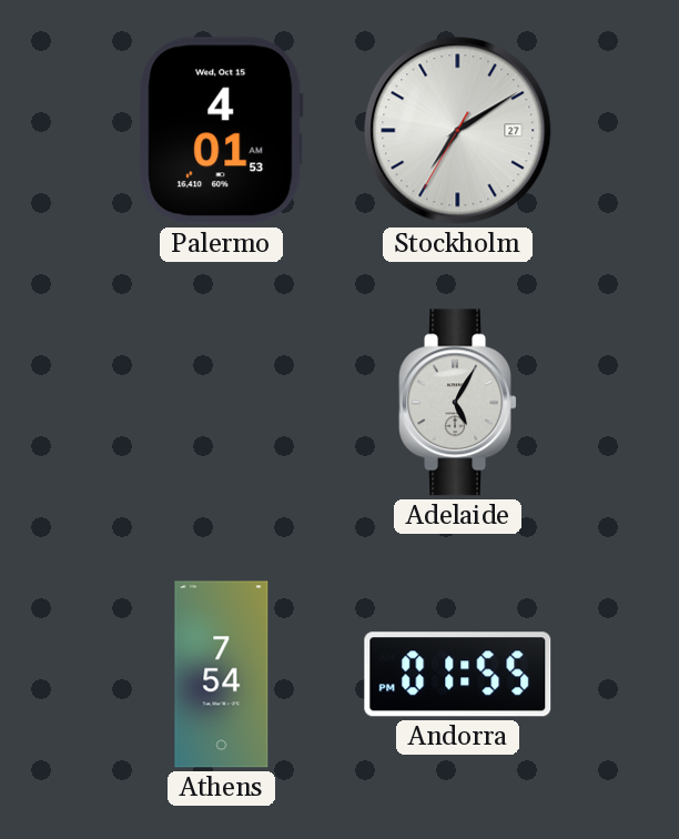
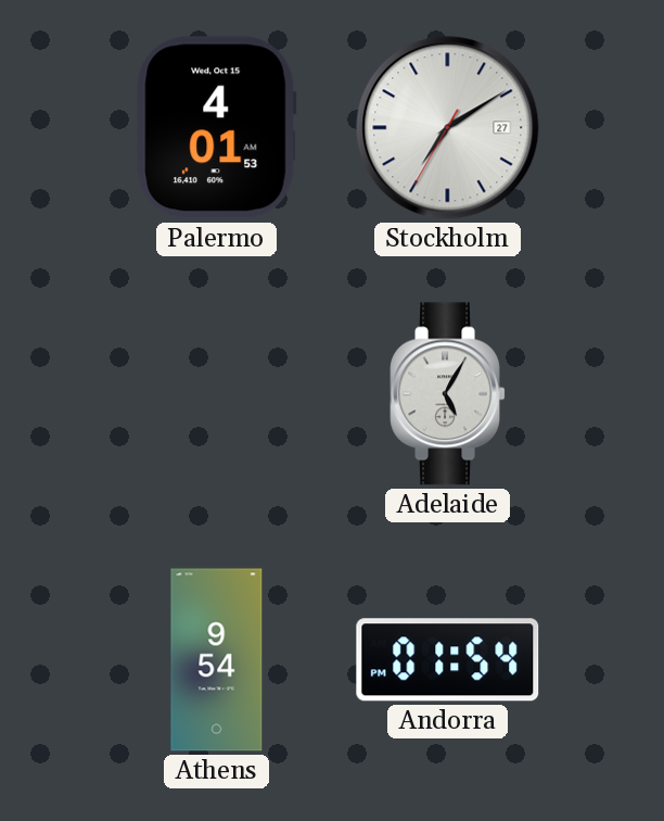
Athens: 7:54 -> 9:54
Andorra: 01:55 -> 01:54
